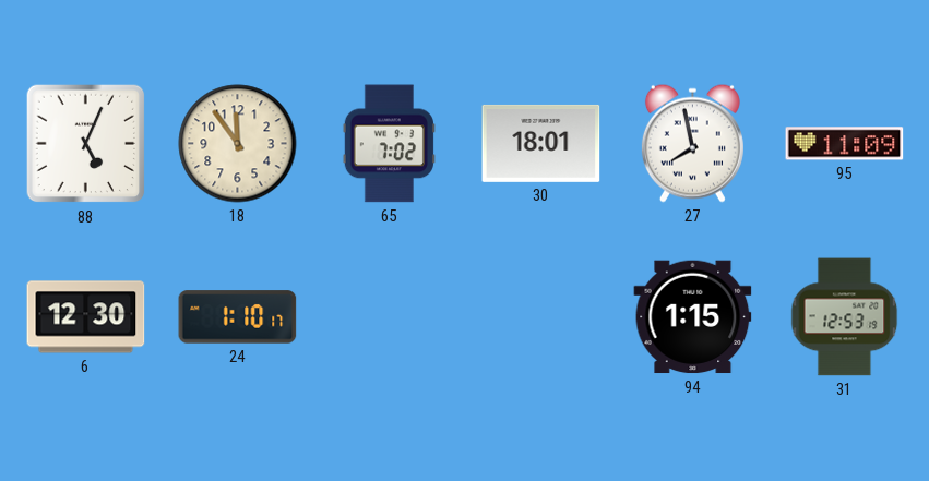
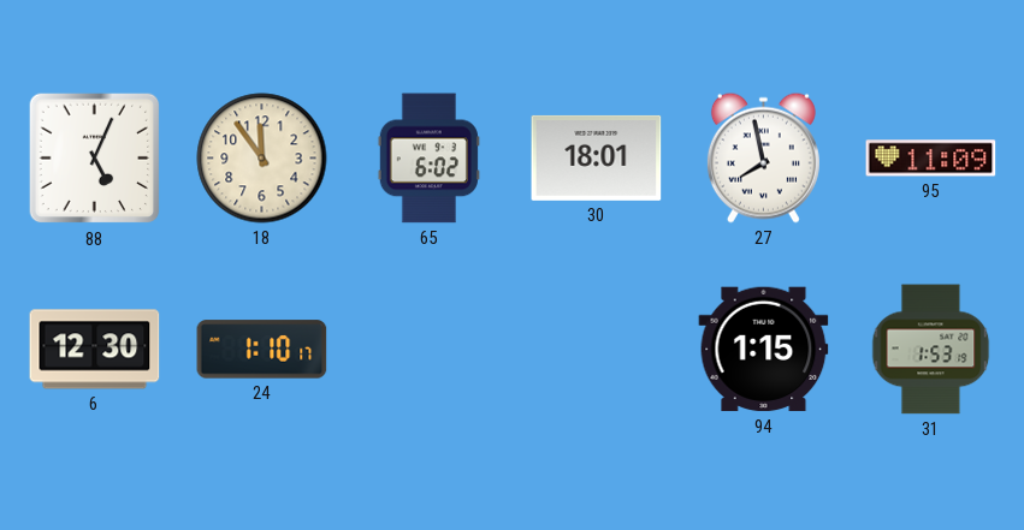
65: 7:02 -> 6:02
31: 12:53 -> 1:53
